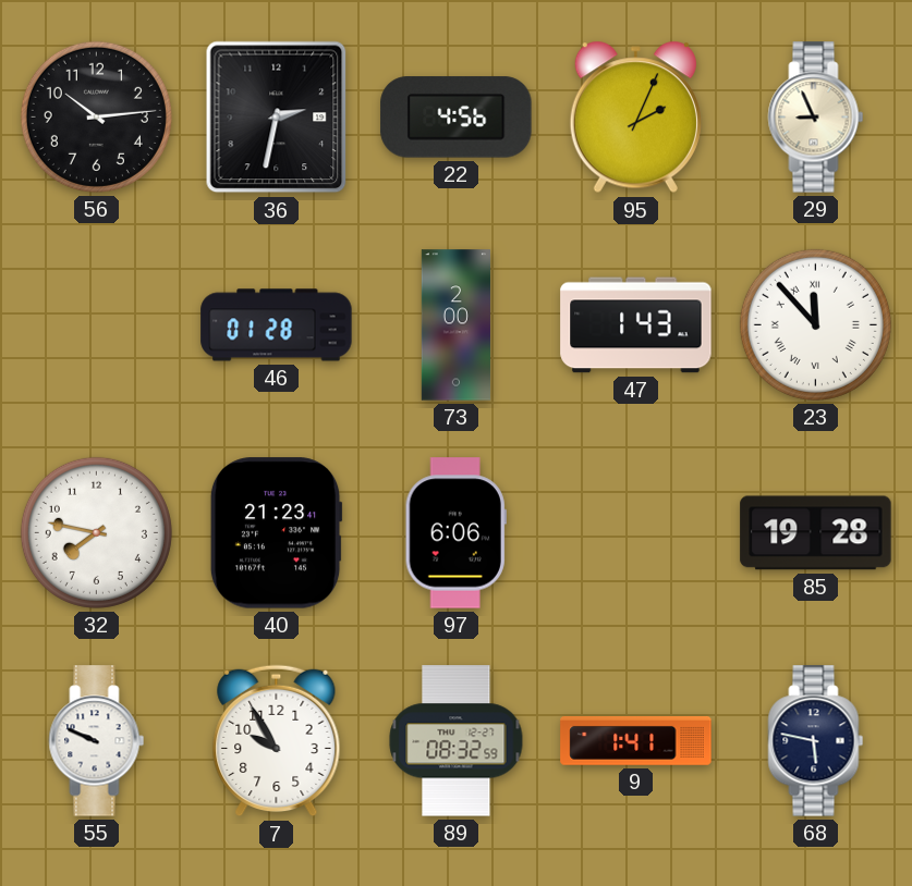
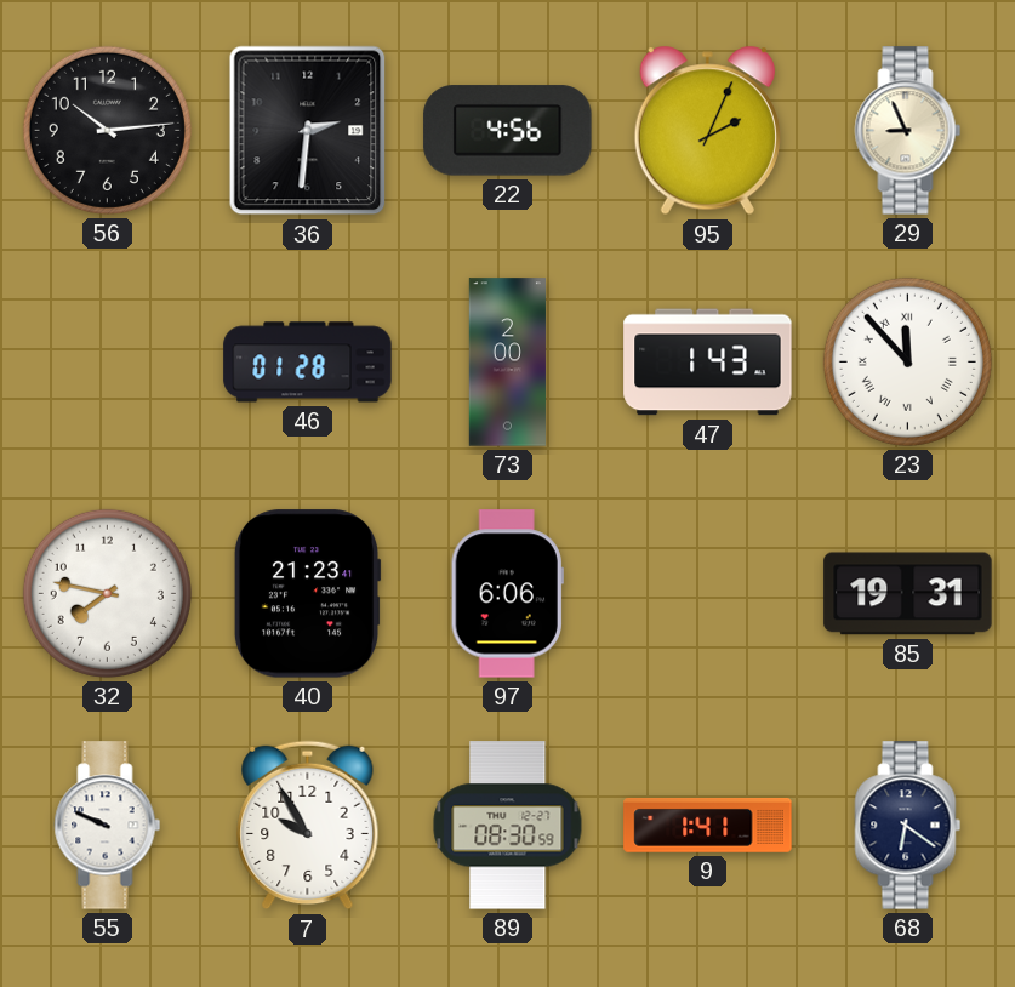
36: 2:32 -> 2:31
85: 19:28 -> 19:31
89: 08:32 -> 08:30
68: 5:47 -> 6:21
